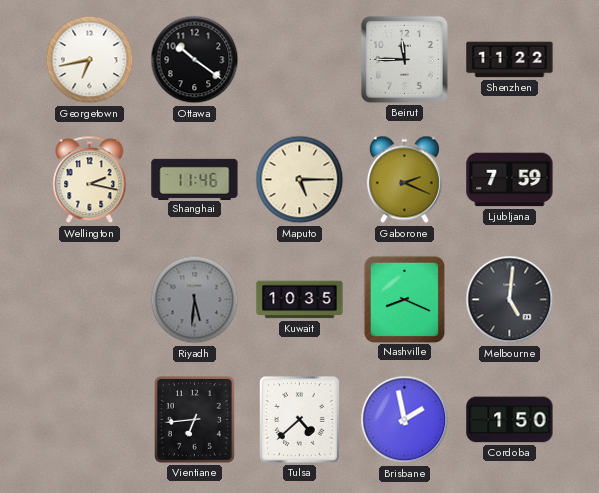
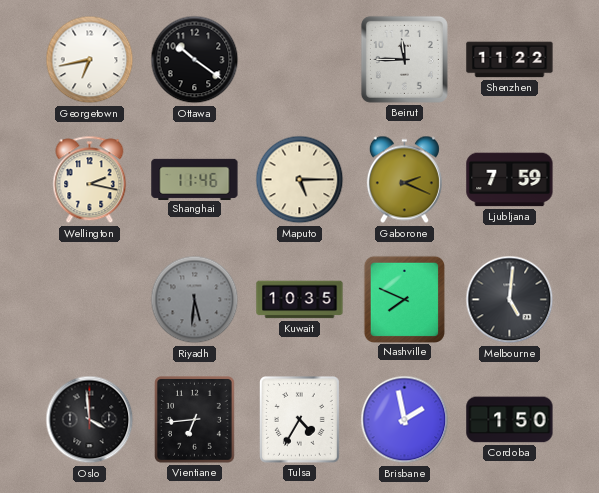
Nashville: 8:19 -> 7:49
Oslo: none -> 3:59
Tulsa: 4:38 -> 4:35
